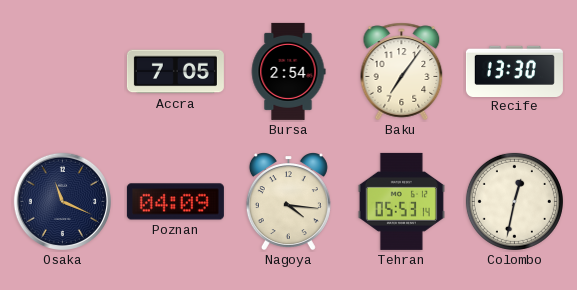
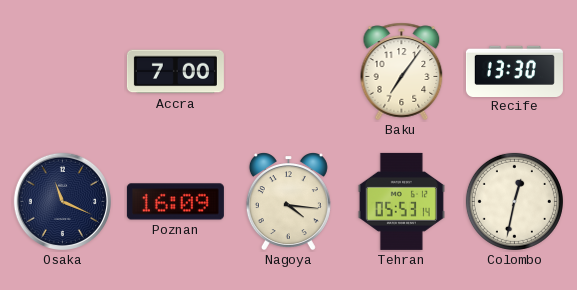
Accra: 7:05 -> 7:00
Bursa: 2:54 -> none
Poznan: 04:09 -> 16:09
